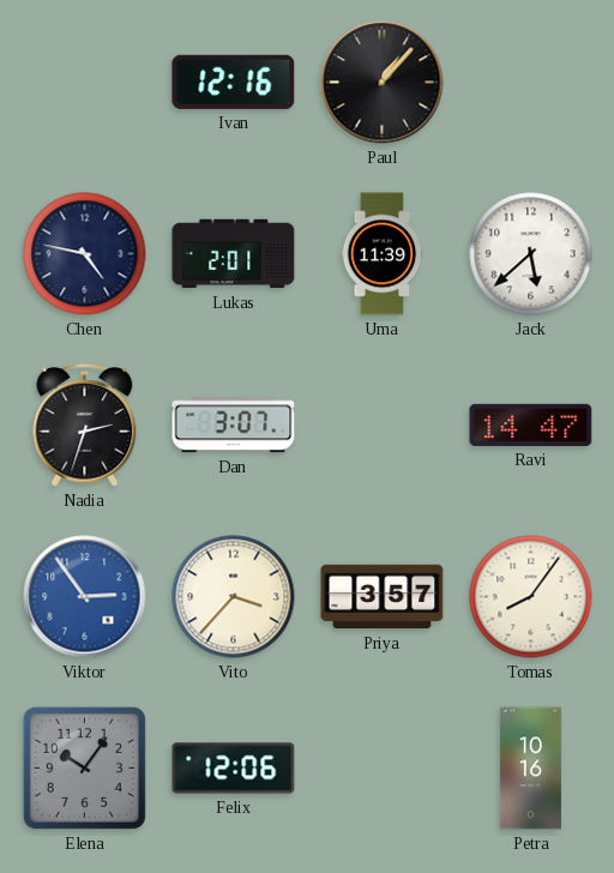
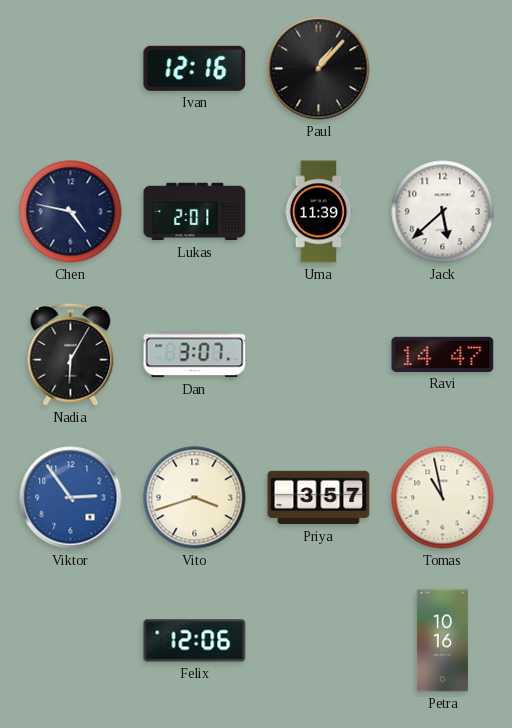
Nadia: 2:33 -> 6:05
Vito: 3:37 -> 3:42
Tomas: 8:06 -> 10:58
Elena: 10:06 -> none
